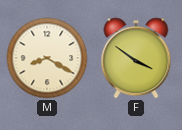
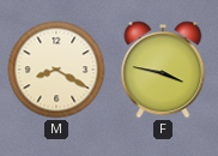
F: 3:51 -> 3:47
